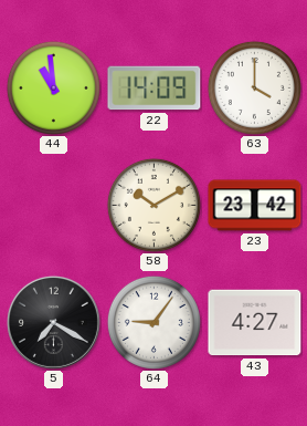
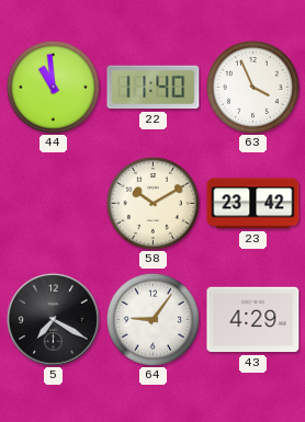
22: 14:09 -> 11:40
63: 4:00 -> 3:56
43: 4:27 -> 4:29
